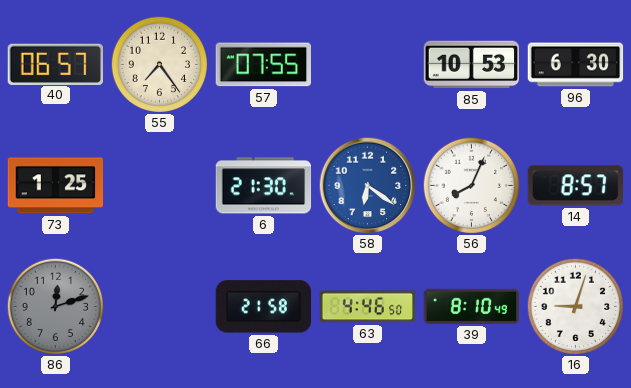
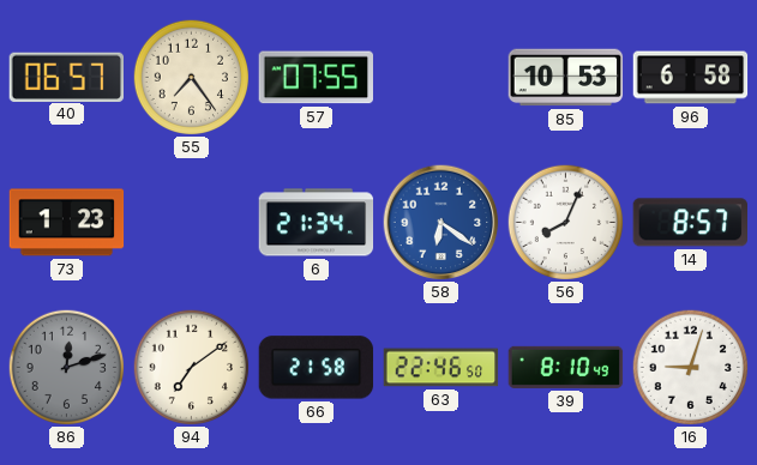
96: 6:30 -> 6:58
73: 1:25 -> 1:23
6: 21:30 -> 21:34
94: none -> 7:09
63: 4:46 -> 22:46
